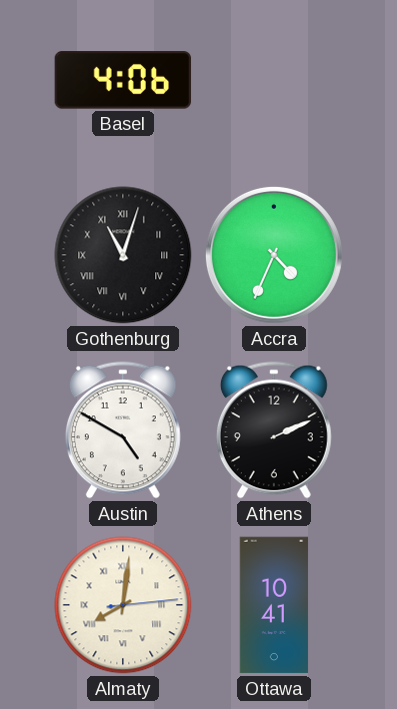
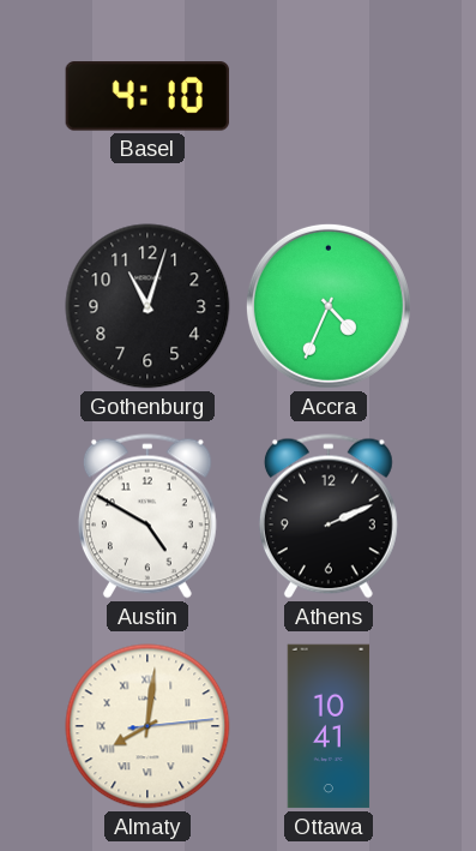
Basel: 4:06 -> 4:10
Gothenburg numerals: Roman -> Arabic
